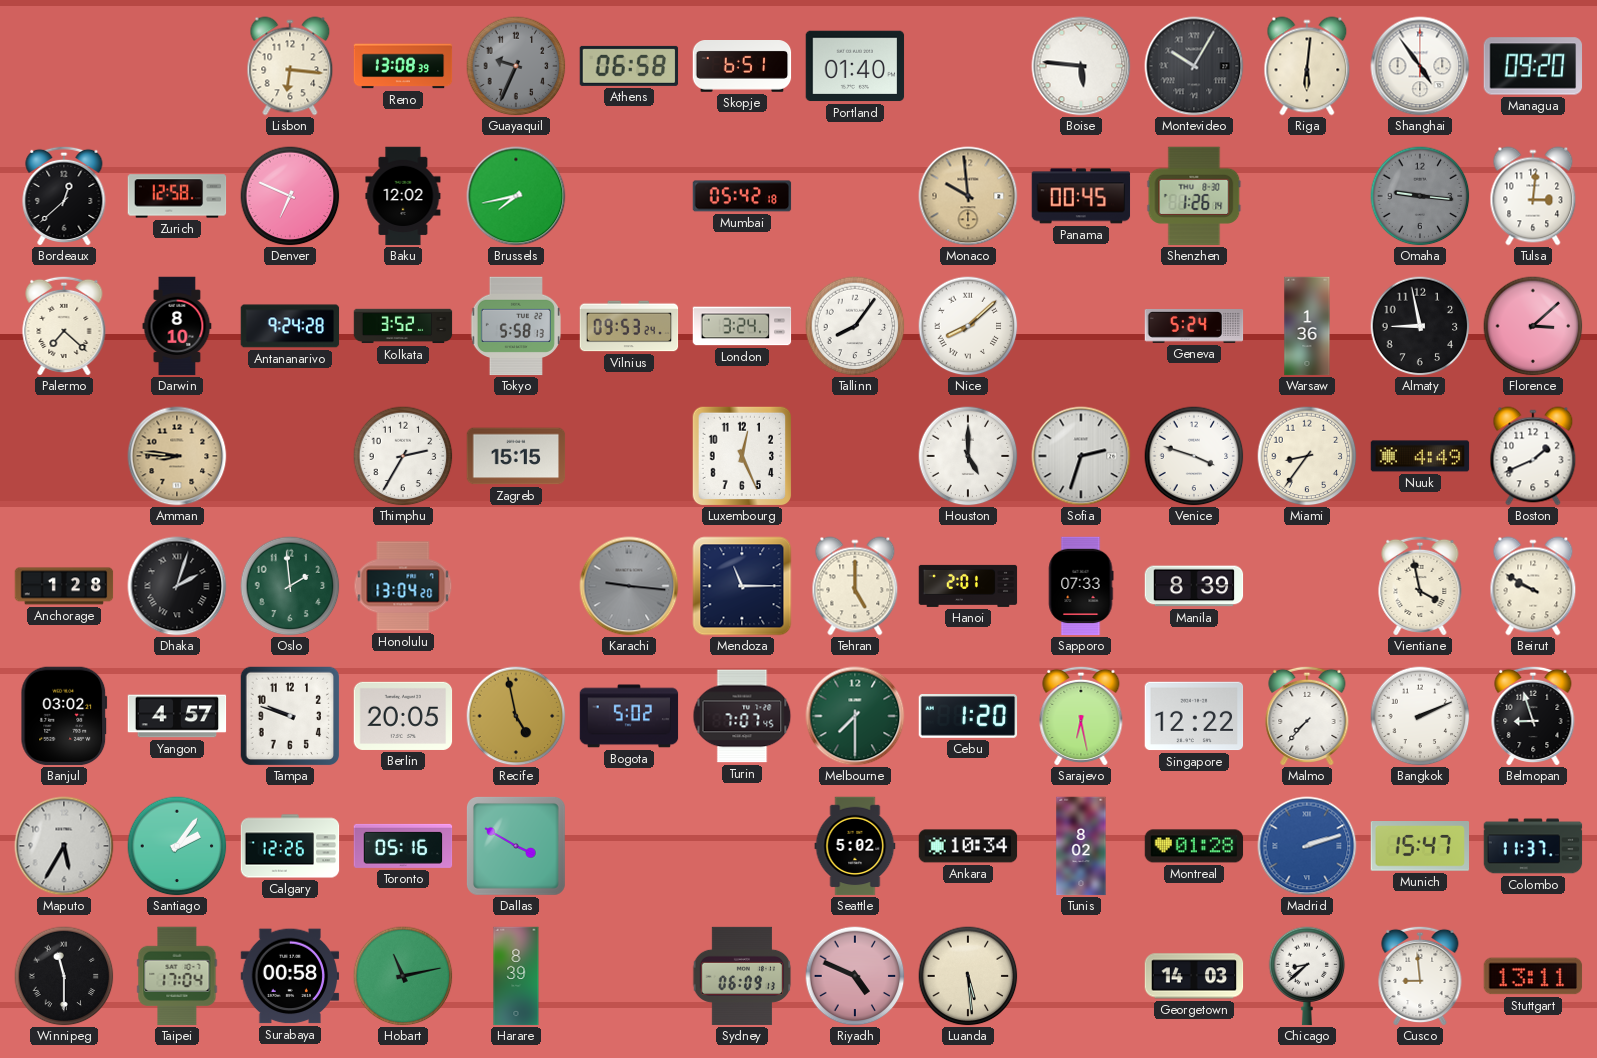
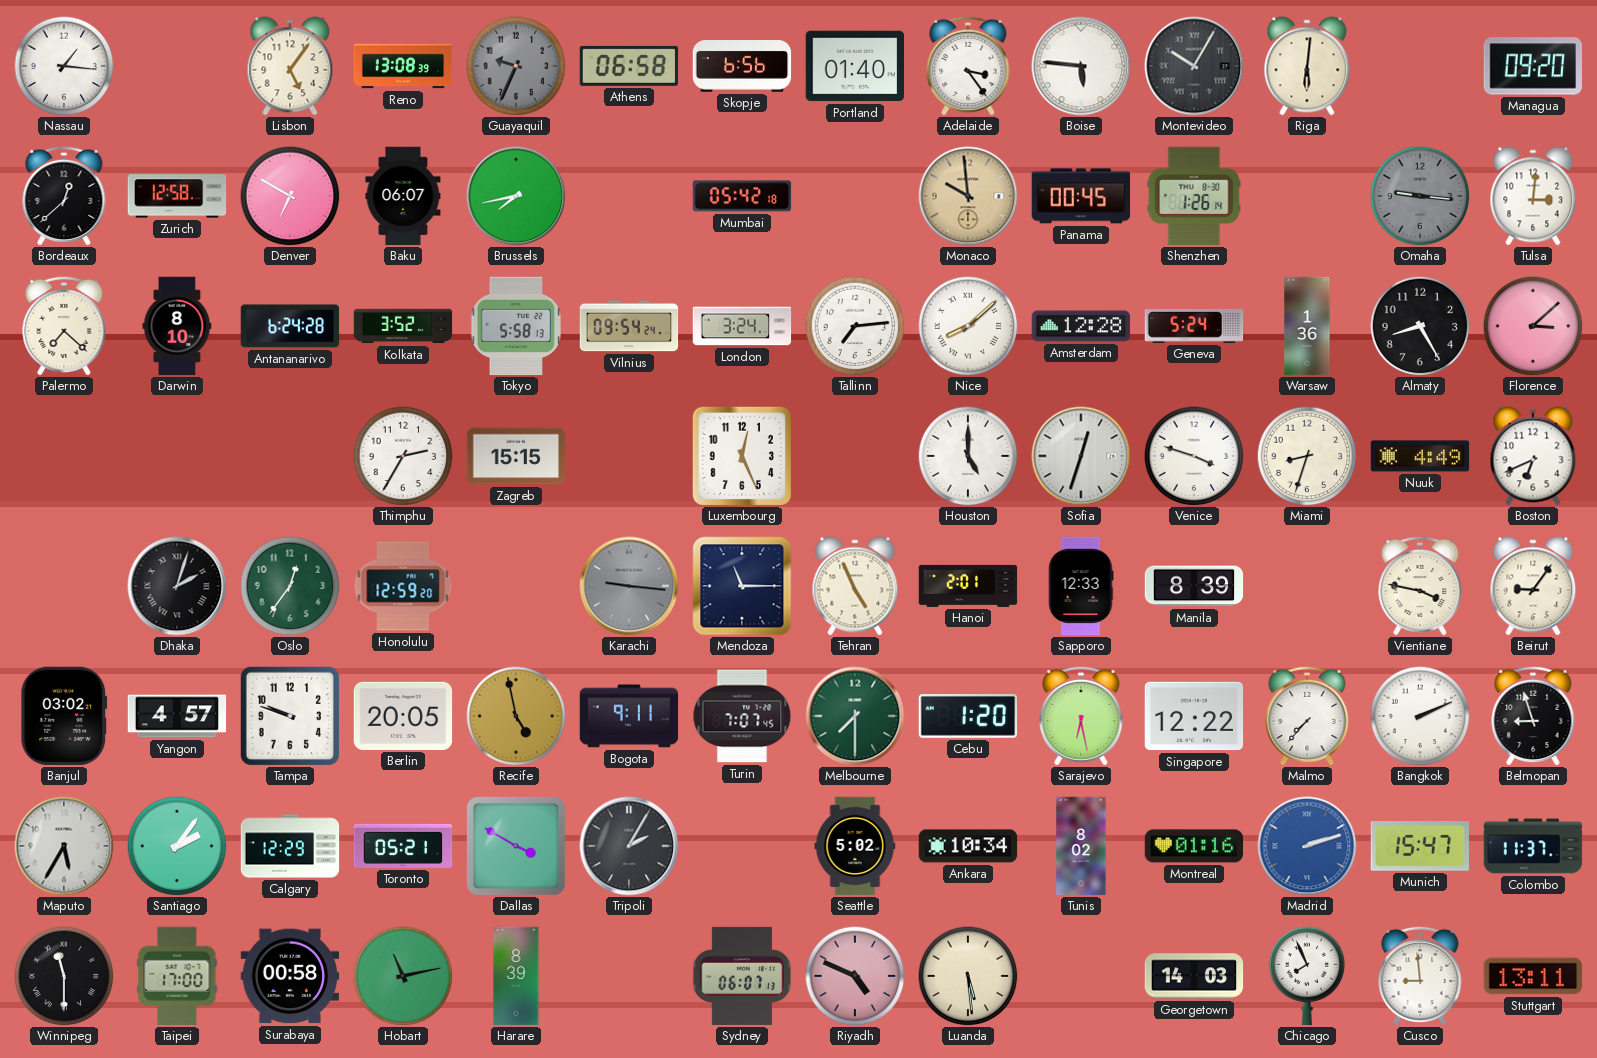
Nassau: none -> 1:16
Lisbon: 6:16 -> 5:06
Skopje: 6:51 -> 6:56
Adelaide: none -> 3:24
Shanghai: 4:54 -> none
Denver: 6:49 -> 6:50
Baku: 12:02 -> 06:07
Antananarivo: 9:24 -> 6:24
Vilnius: 09:53 -> 09:54
Tallinn: 8:06 -> 7:14
Amsterdam: none -> 12:28
Almaty: 8:58 -> 8:25
Amman: 8:46 -> none
Sofia: 2:33 -> 12:33
Miami: 8:36 -> 8:33
Boston: 1:41 -> 6:41
Anchorage: 1:28 -> none
Oslo: 1:59 -> 12:36
Honolulu: 13:04 -> 12:59
Tehran: 5:00 -> 4:56
Sapporo: 07:33 -> 12:33
Vientiane: 3:58 -> 3:47
Beirut: 9:50 -> 9:06
Bogota: 5:02 -> 9:11
Calgary: 12:26 -> 12:29
Toronto: 05:16 -> 05:21
Tripoli: none -> 2:05
Montreal: 01:28 -> 01:16
Taipei: 17:04 -> 17:00
Sydney: 06:09 -> 06:07
Chicago: 8:38 -> 7:56
